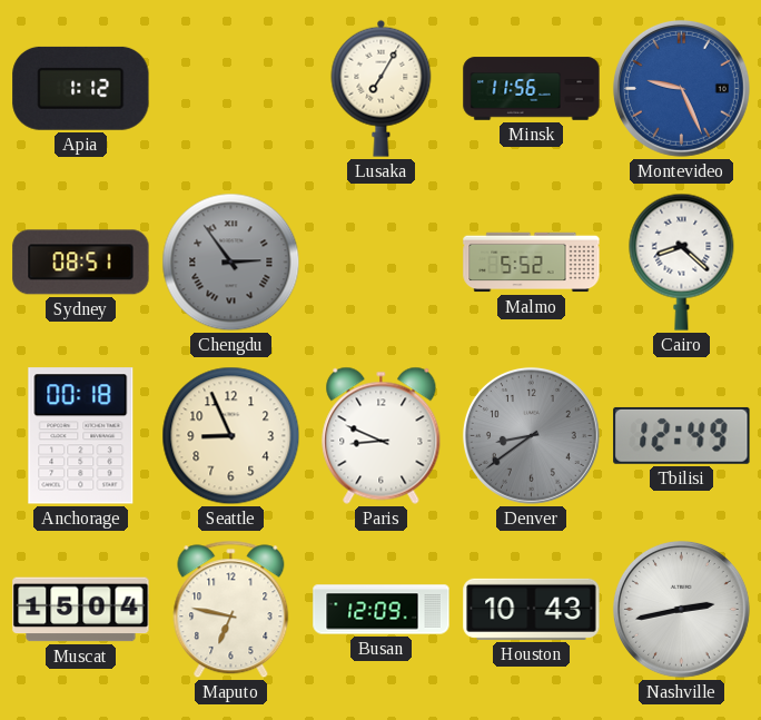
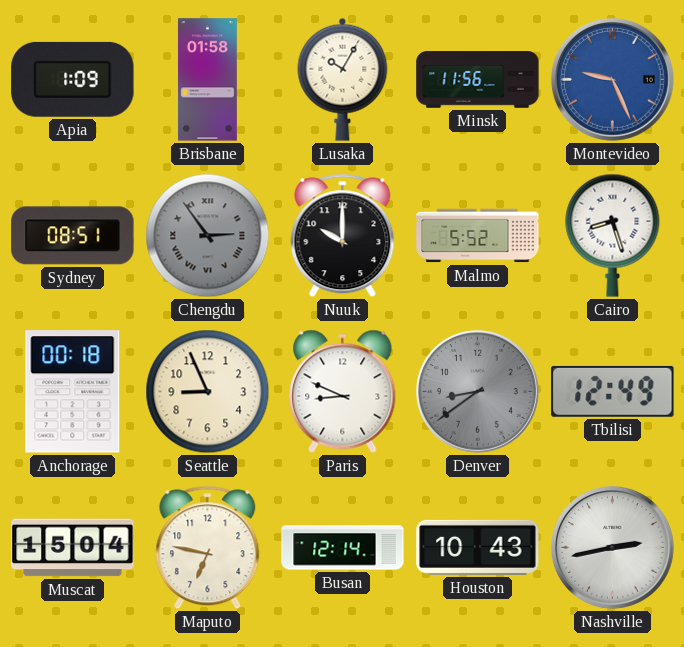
Apia: 1:12 -> 1:09
Brisbane: none -> 01:58
Lusaka: 7:05 -> 10:05
Nuuk: none -> 10:00
Cairo: 8:22 -> 8:27
Busan: 12:09 -> 12:14
